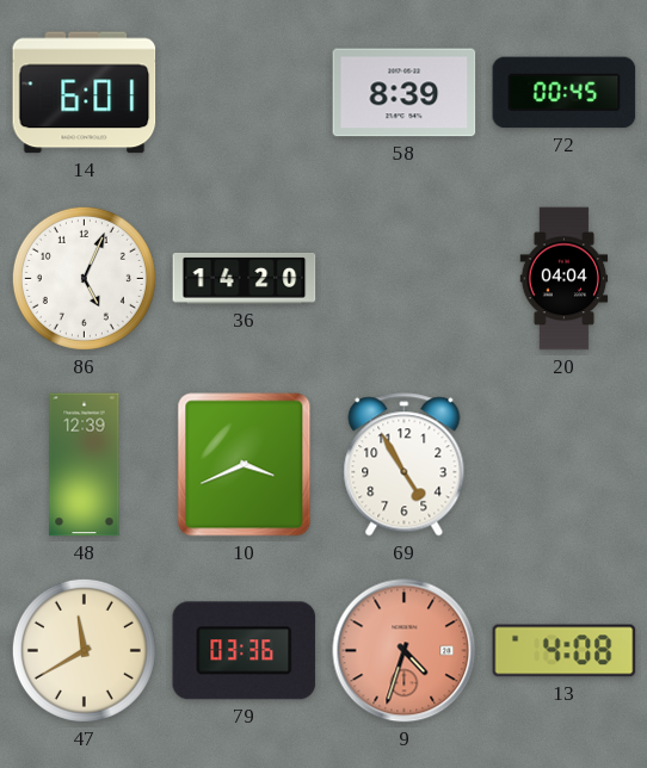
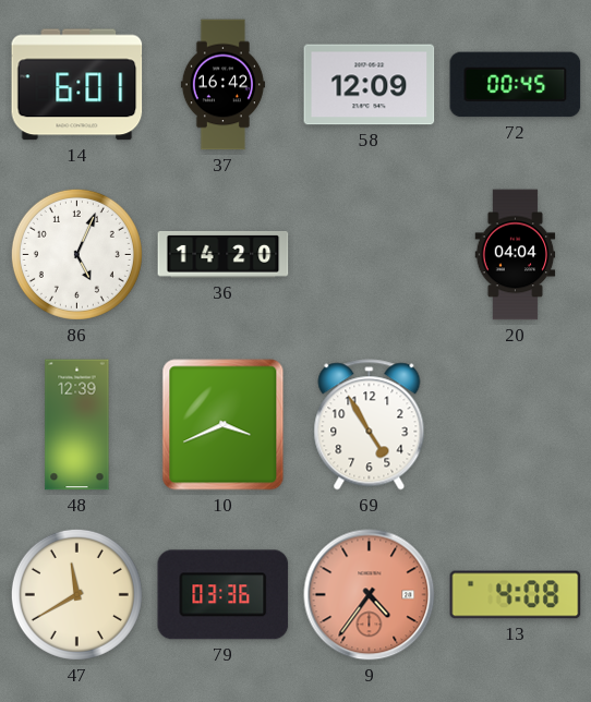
37: none -> 16:42
58: 8:39 -> 12:09
9: 4:33 -> 4:36
